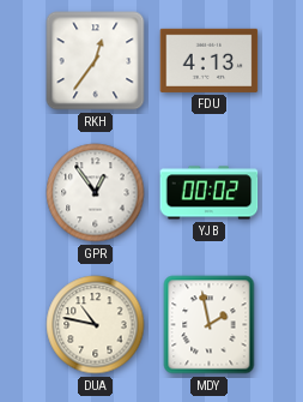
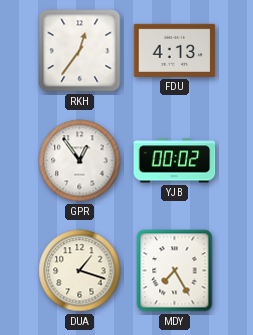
DUA: 10:47 -> 1:18
MDY: 1:58 -> 7:25
